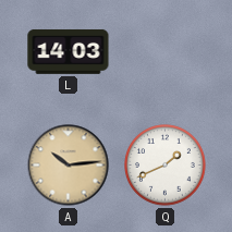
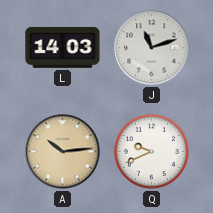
J: none -> 11:12
Q: 1:41 -> 9:41
